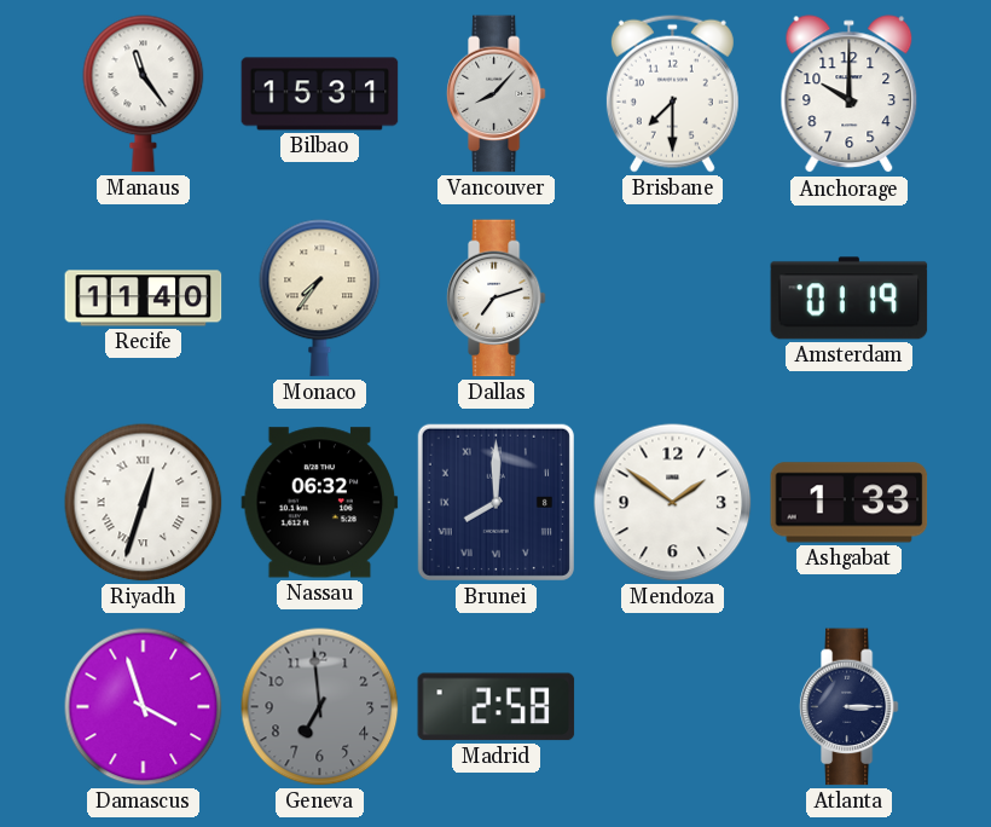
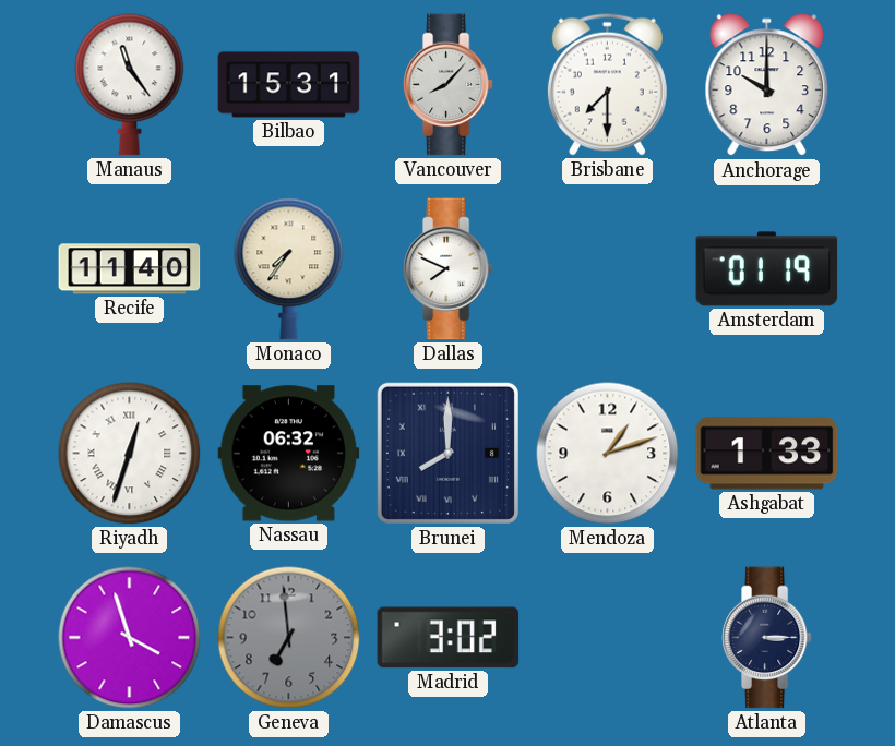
Dallas: 7:12 -> 7:49
Mendoza: 1:51 -> 1:12
Madrid: 2:58 -> 3:02
